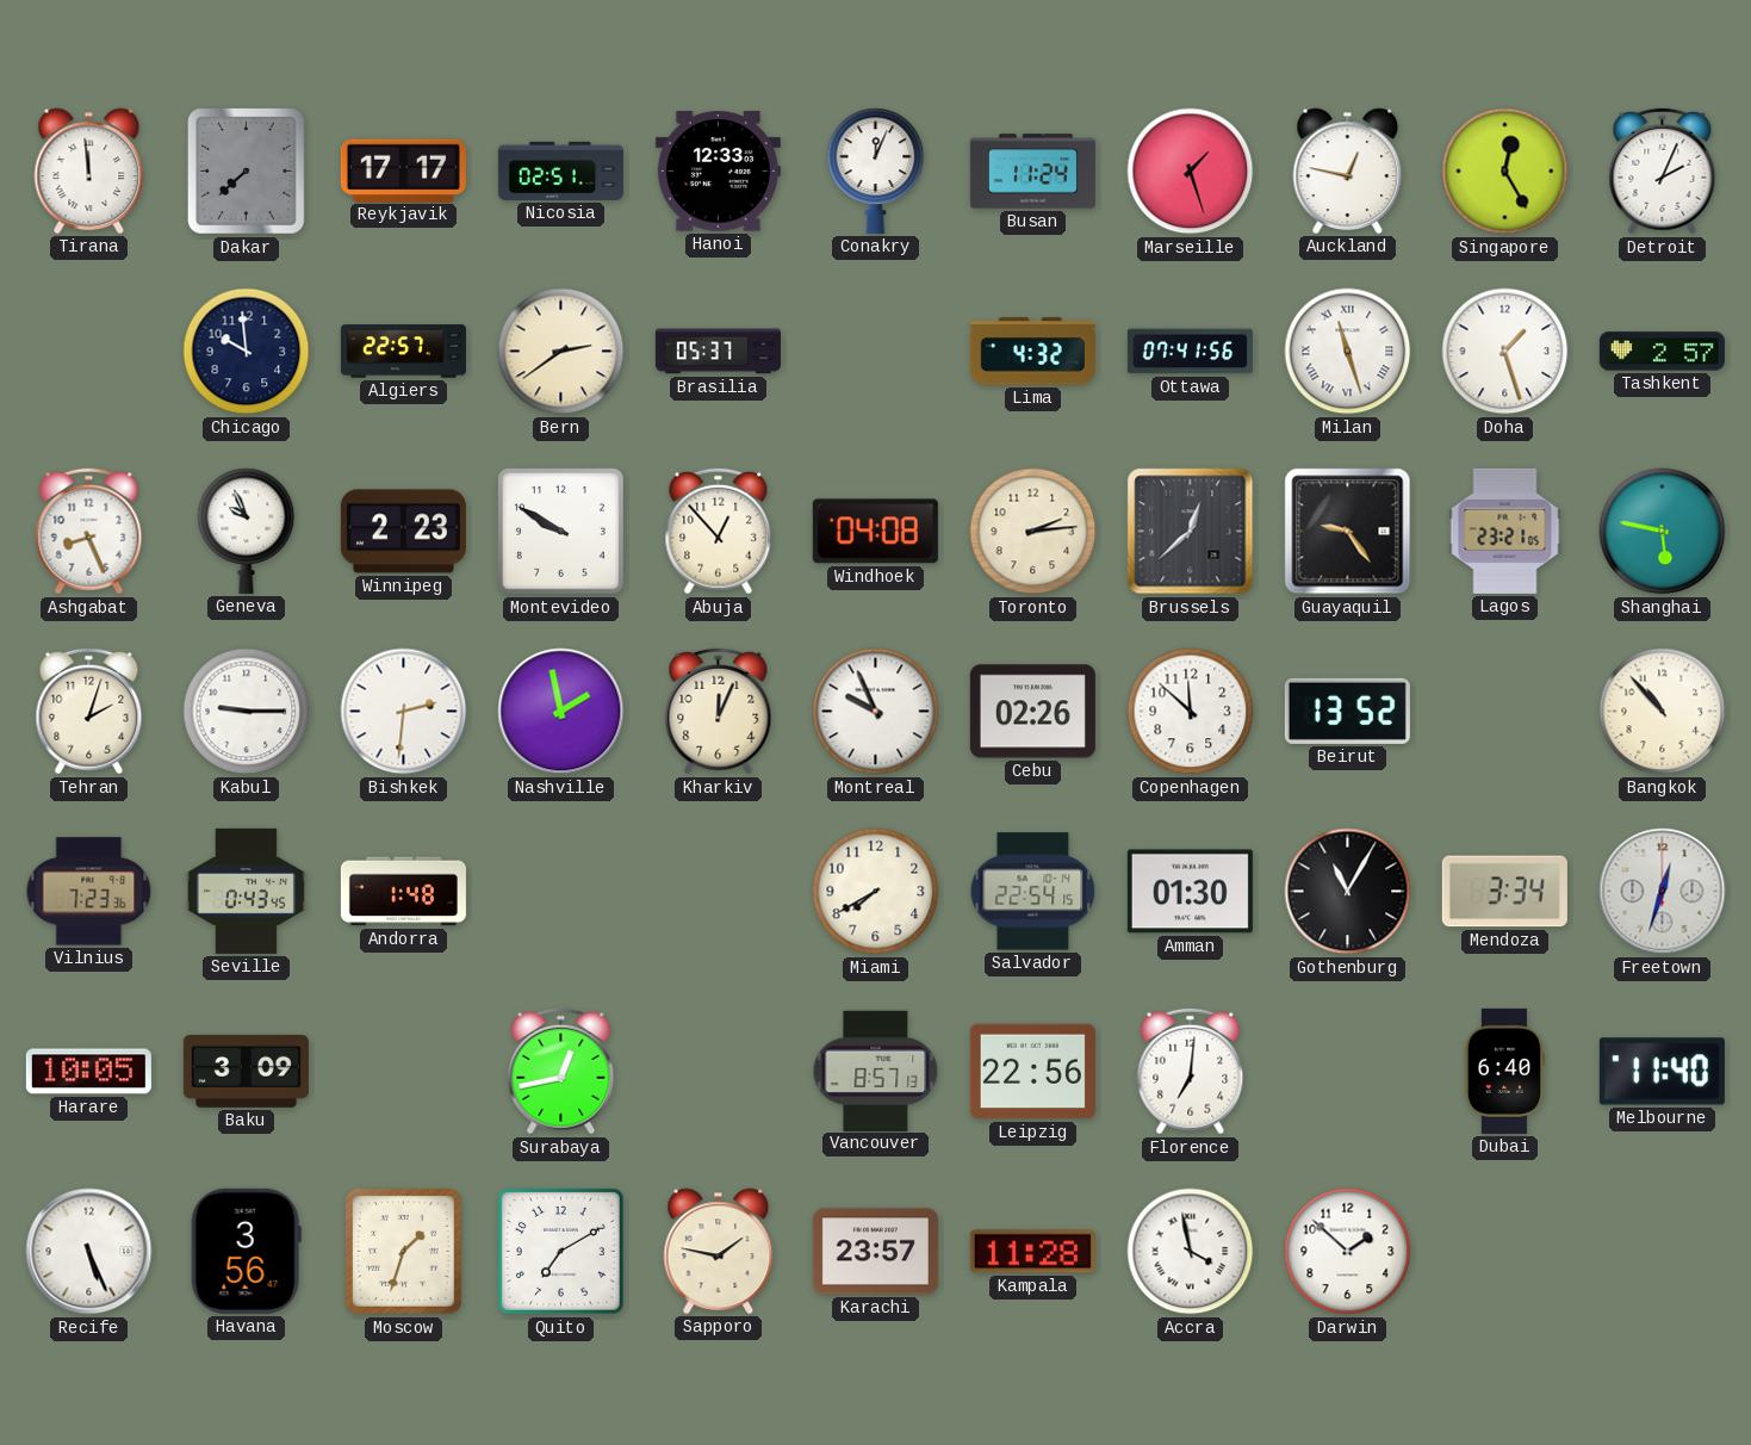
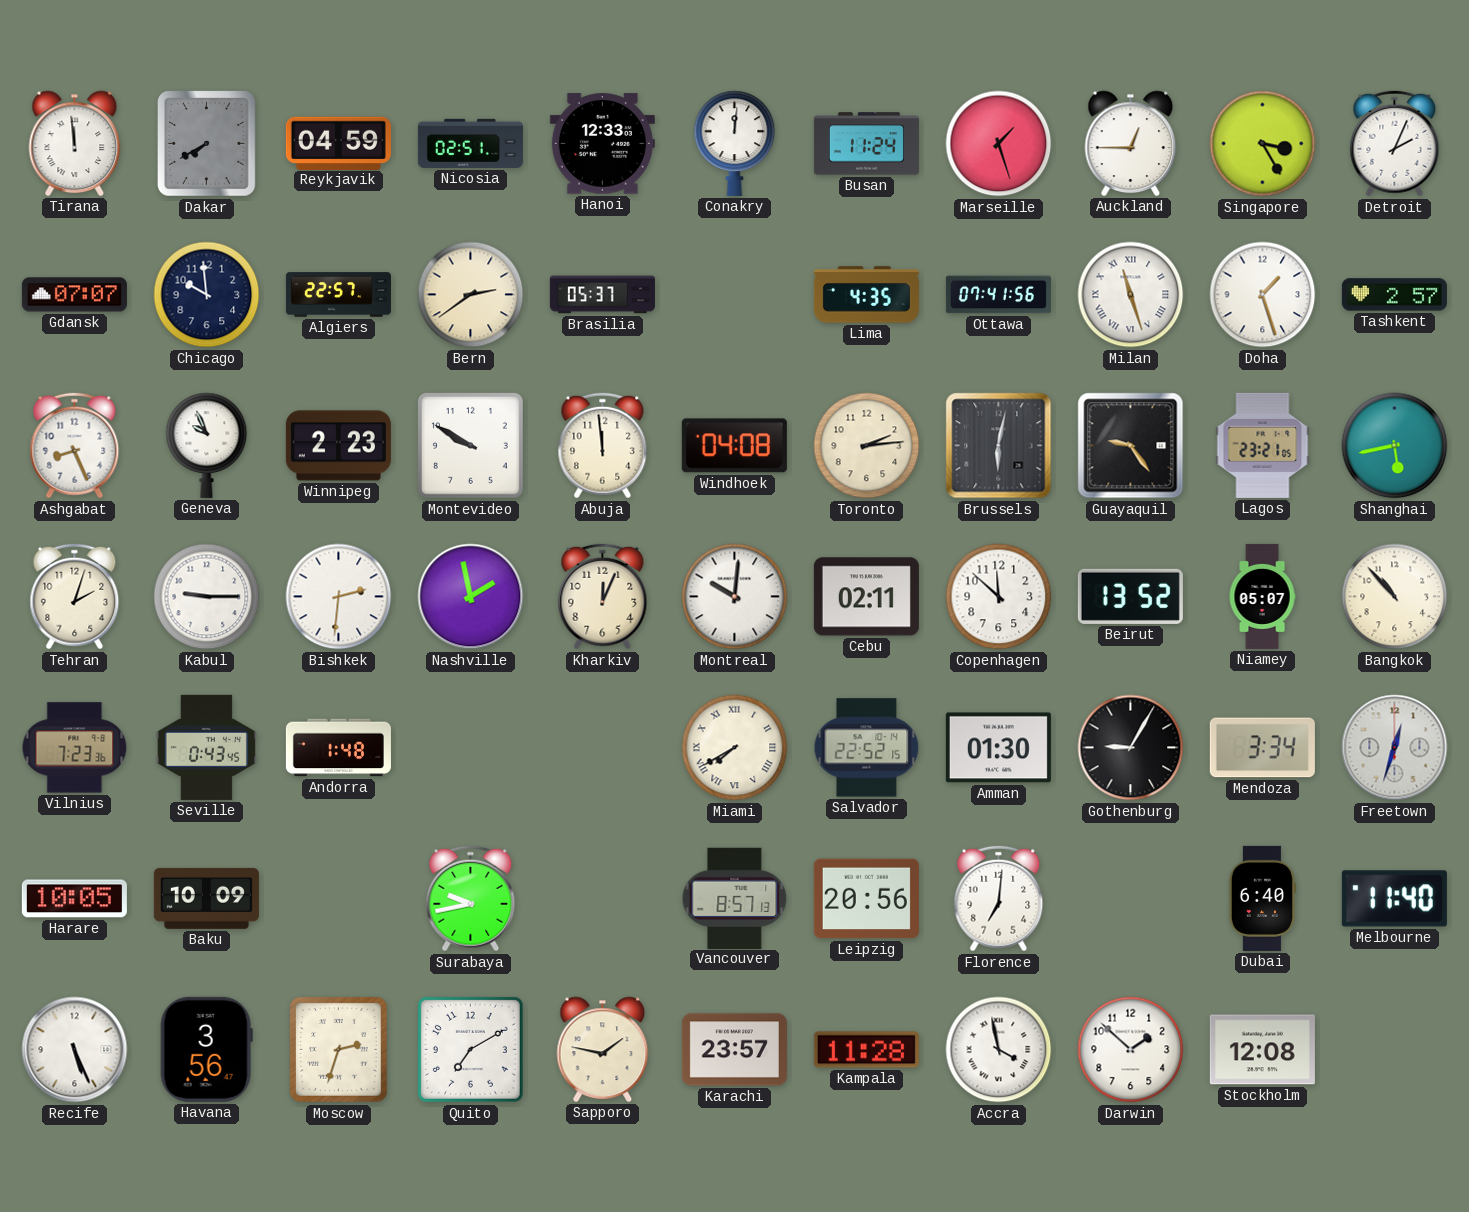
Dakar: 7:38 -> 7:40
Reykjavik: 17:17 -> 04:59
Conakry: 12:04 -> 12:01
Auckland: 12:47 -> 12:45
Singapore: 12:25 -> 3:25
Gdansk: none -> 07:07
Lima: 4:32 -> 4:35
Abuja: 12:53 -> 11:59
Brussels: 12:38 -> 6:02
Shanghai: 5:47 -> 5:43
Montreal: 9:56 -> 10:01
Cebu: 02:26 -> 02:11
Niamey: none -> 05:07
Miami numerals: Arabic -> Roman
Salvador: 22:54 -> 22:52
Gothenburg: 11:05 -> 9:05
Baku: 3:09 -> 10:09
Surabaya: 12:43 -> 9:43
Leipzig: 22:56 -> 20:56
Moscow: 1:33 -> 2:33
Stockholm: none -> 12:08
